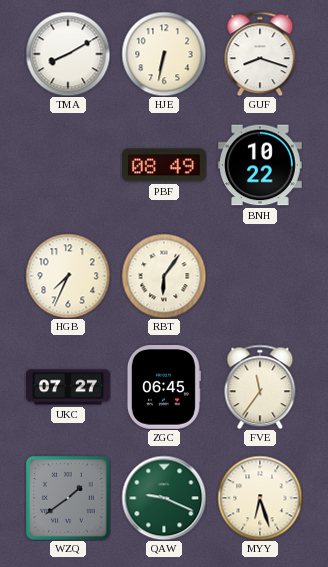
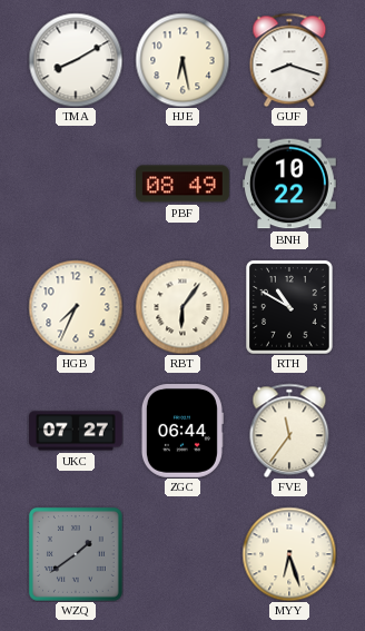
HJE: 6:32 -> 6:28
RTH: none -> 10:50
ZGC: 06:45 -> 06:44
QAW: 9:19 -> none
